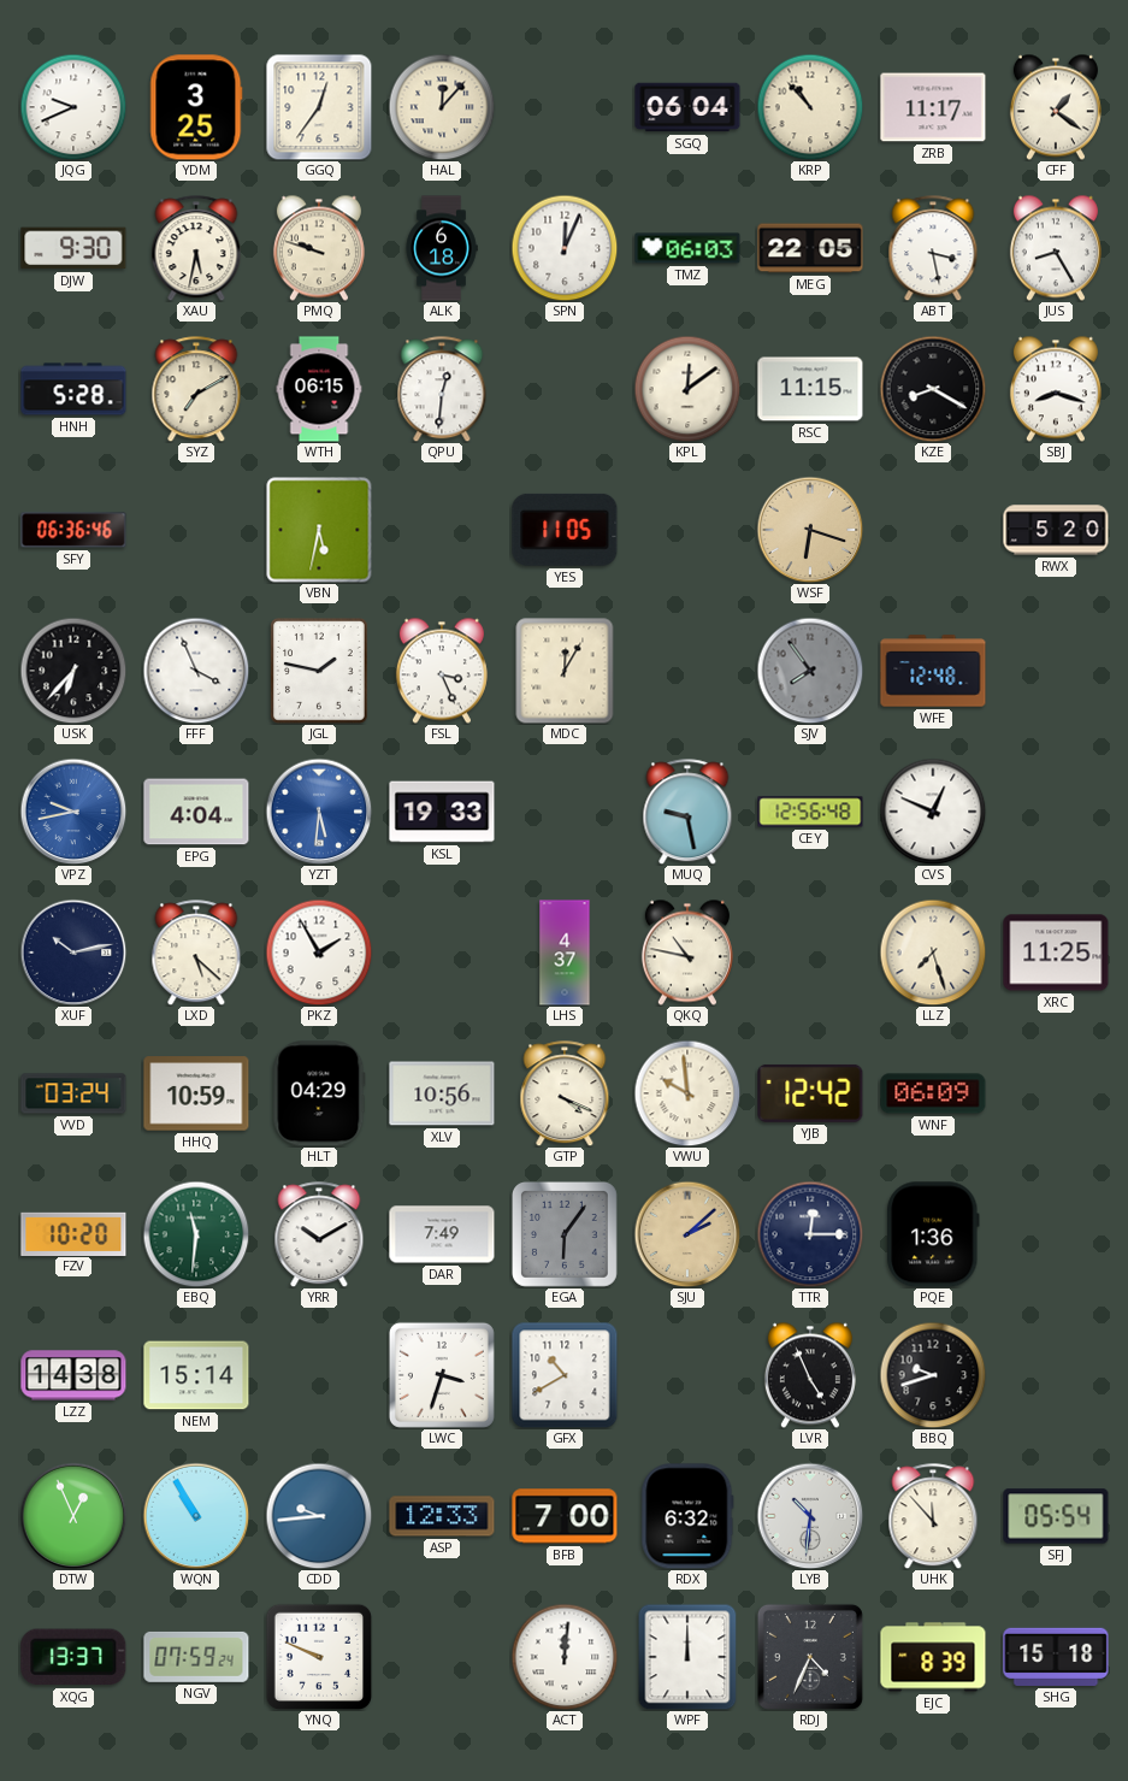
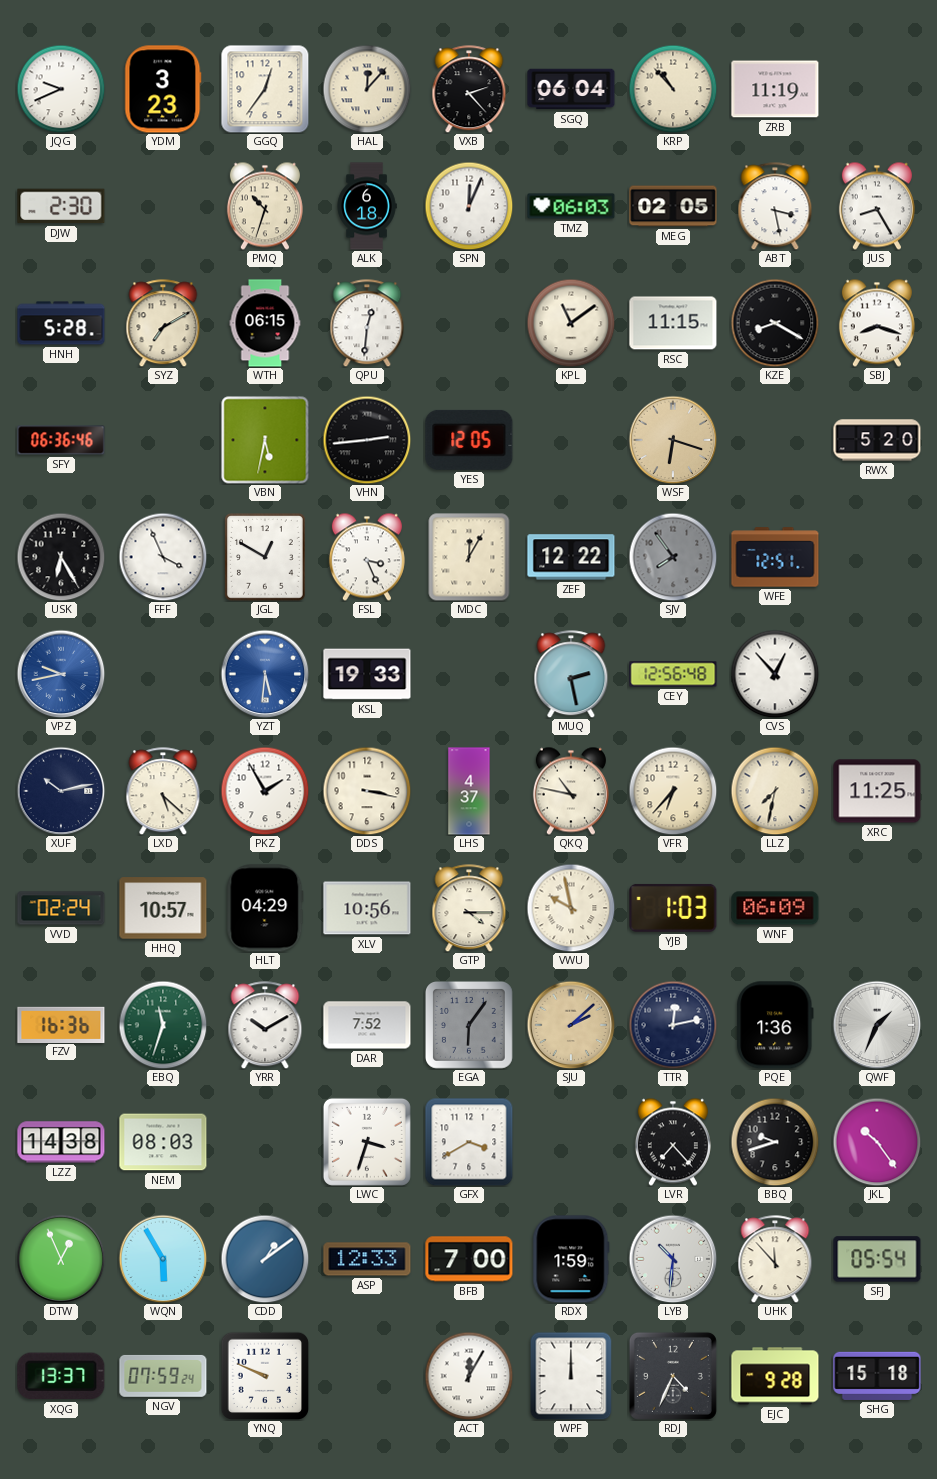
YDM: 3:25 -> 3:23
VXB: none -> 2:23
ZRB: 11:17 -> 11:19
CFF: 1:21 -> none
DJW: 9:30 -> 2:30
XAU: 5:32 -> none
PMQ: 9:48 -> 10:33
MEG: 22:05 -> 02:05
KPL: 12:09 -> 11:09
VHN: none -> 2:44
YES: 11:05 -> 12:05
USK: 6:37 -> 6:25
JGL: 1:47 -> 12:50
ZEF: none -> 12:22
WFE: 12:48 -> 12:51
EPG: 4:04 -> none
MUQ: 9:28 -> 2:28
CVS: 12:49 -> 12:53
DDS: none -> 3:17
VFR: none -> 6:37
LLZ: 7:27 -> 7:32
VVD: 03:24 -> 02:24
HHQ: 10:59 -> 10:57
GTP: 4:19 -> 4:15
VWU: 9:59 -> 9:58
YJB: 12:42 -> 1:03
FZV: 10:20 -> 16:36
EBQ: 11:31 -> 11:33
DAR: 7:49 -> 7:52
TTR: 12:15 -> 12:13
QWF: none -> 1:34
NEM: 15:14 -> 08:03
GFX: 10:40 -> 3:40
LVR: 4:56 -> 7:23
JKL: none -> 10:24
WQN: 10:55 -> 5:55
CDD: 9:44 -> 1:09
RDX: 6:32 -> 1:59
ACT: 12:01 -> 12:05
EJC: 8:39 -> 9:28
